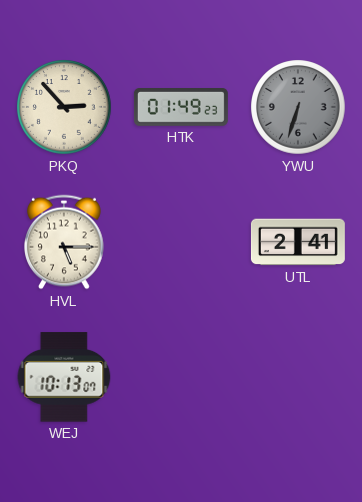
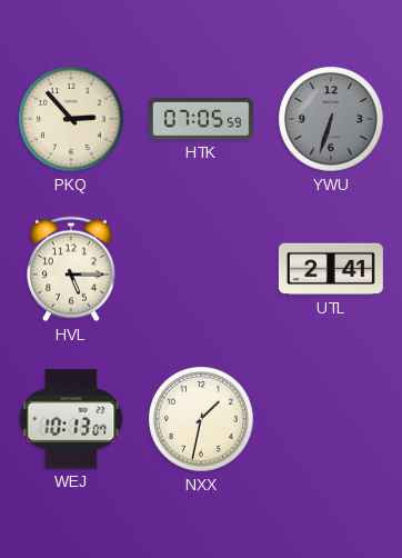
HTK: 01:49 -> 07:05
NXX: none -> 1:32
